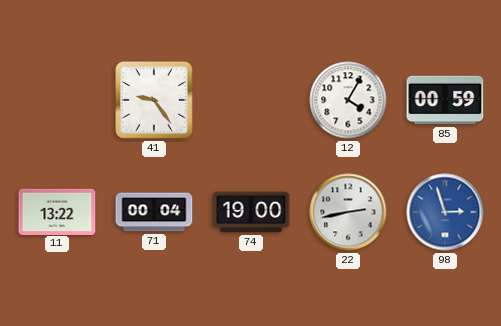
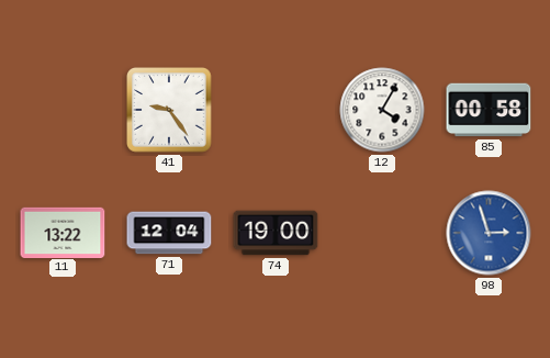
85: 00:59 -> 00:58
71: 00:04 -> 12:04
22: 2:43 -> none
